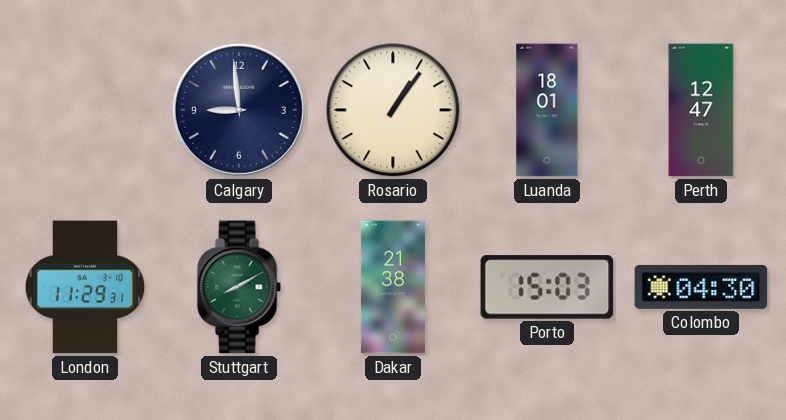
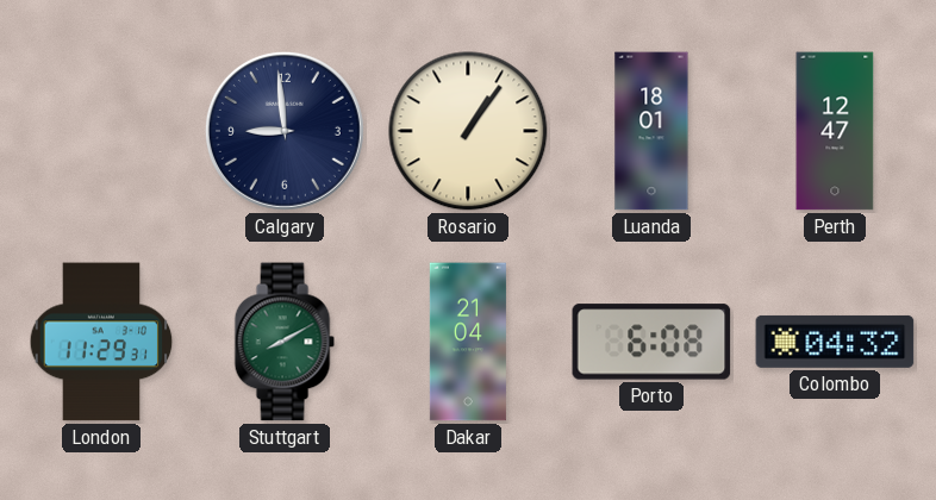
Dakar: 21:38 -> 21:04
Porto: 15:03 -> 6:08
Colombo: 04:30 -> 04:32
